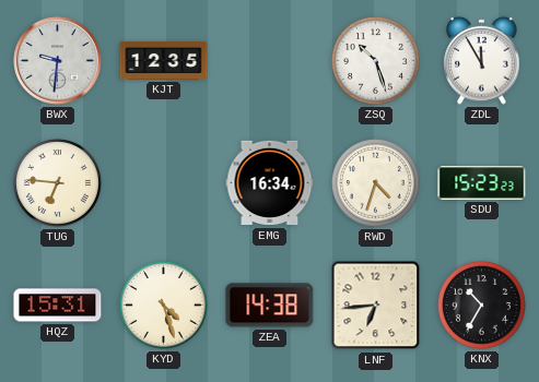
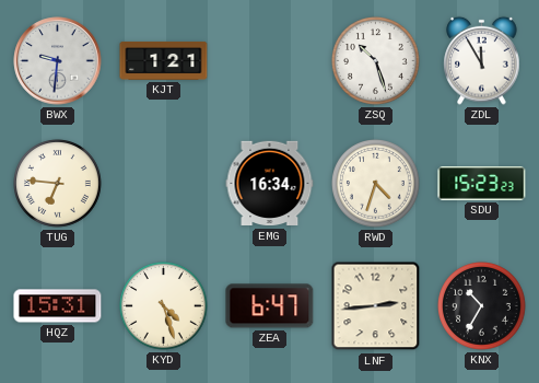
KJT: 12:35 -> 1:21
ZEA: 14:38 -> 6:47
LNF: 6:44 -> 2:44
